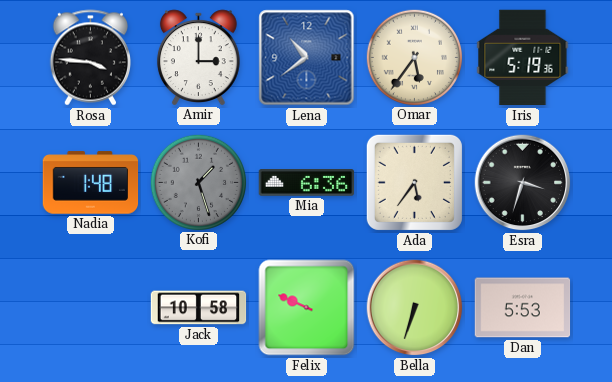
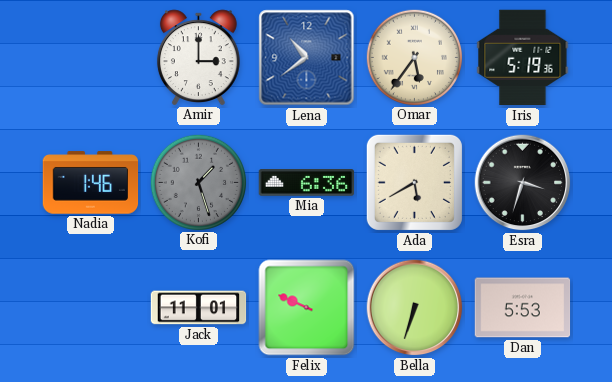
Rosa: 3:46 -> none
Nadia: 1:48 -> 1:46
Ada: 5:36 -> 5:40
Jack: 10:58 -> 11:01
